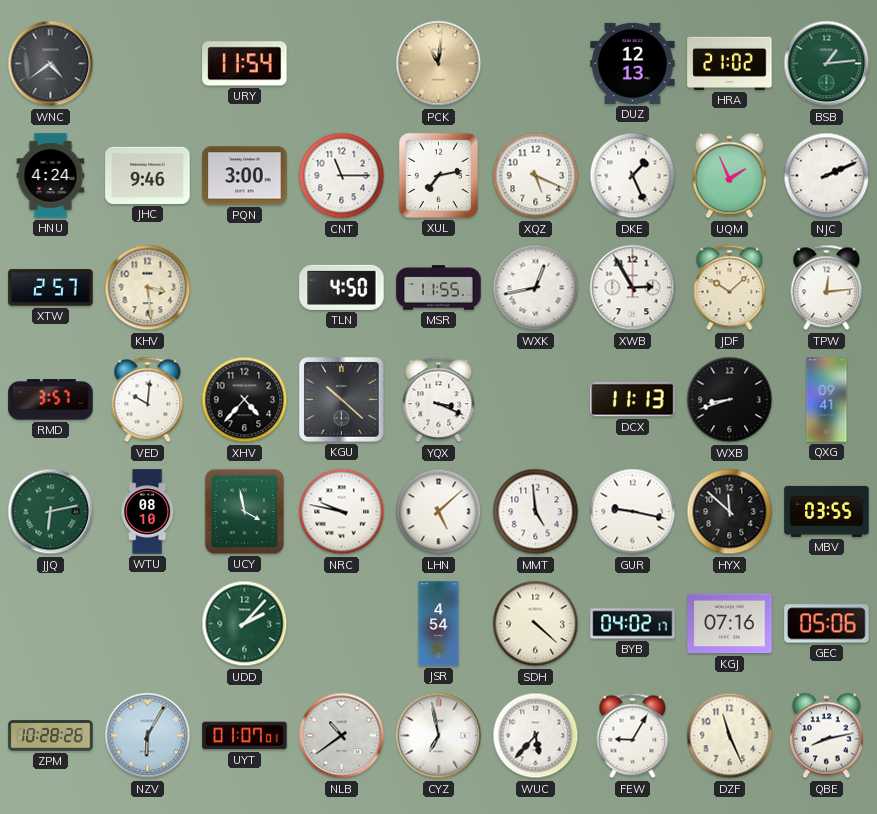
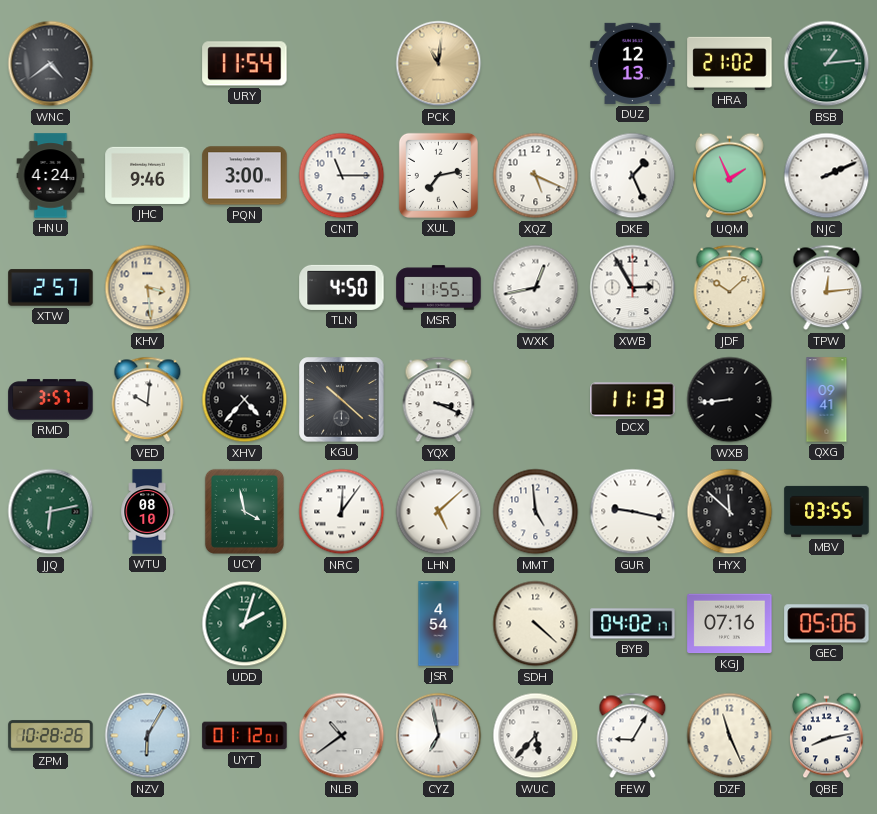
WXB: 8:42 -> 8:44
NRC: 9:47 -> 12:06
UDD: 2:07 -> 2:03
UYT: 01:07 -> 01:12
